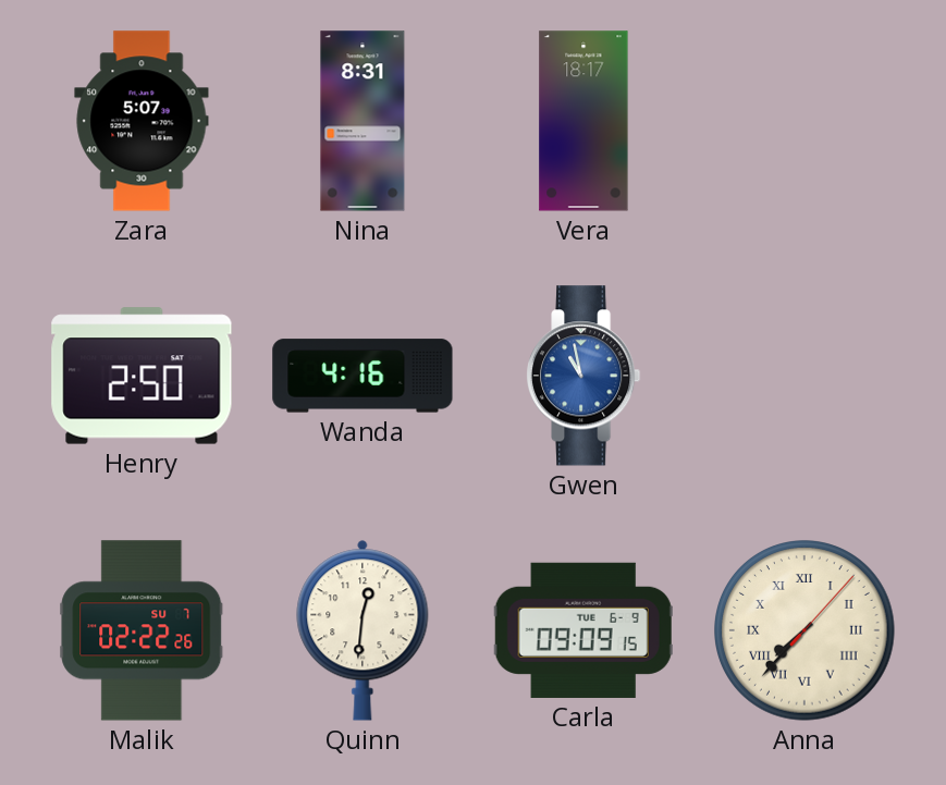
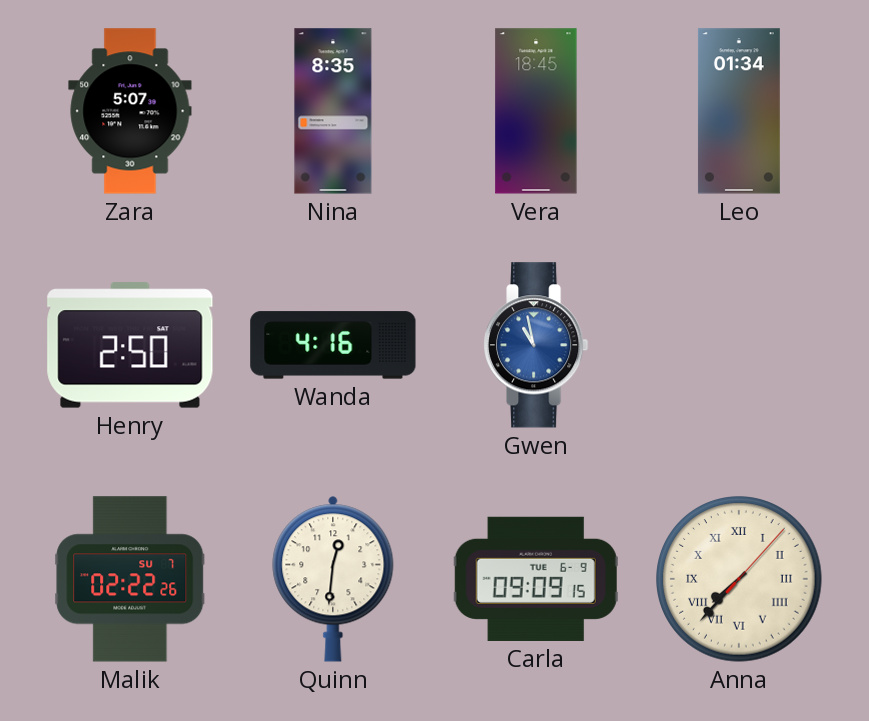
Nina: 8:31 -> 8:35
Vera: 18:17 -> 18:45
Leo: none -> 01:34
